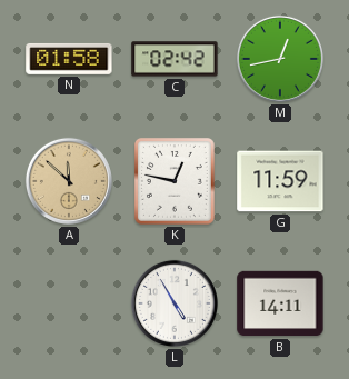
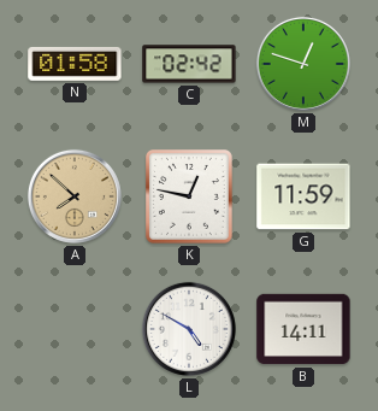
M: 12:43 -> 12:48
A: 11:52 -> 7:52
L: 4:55 -> 4:50
